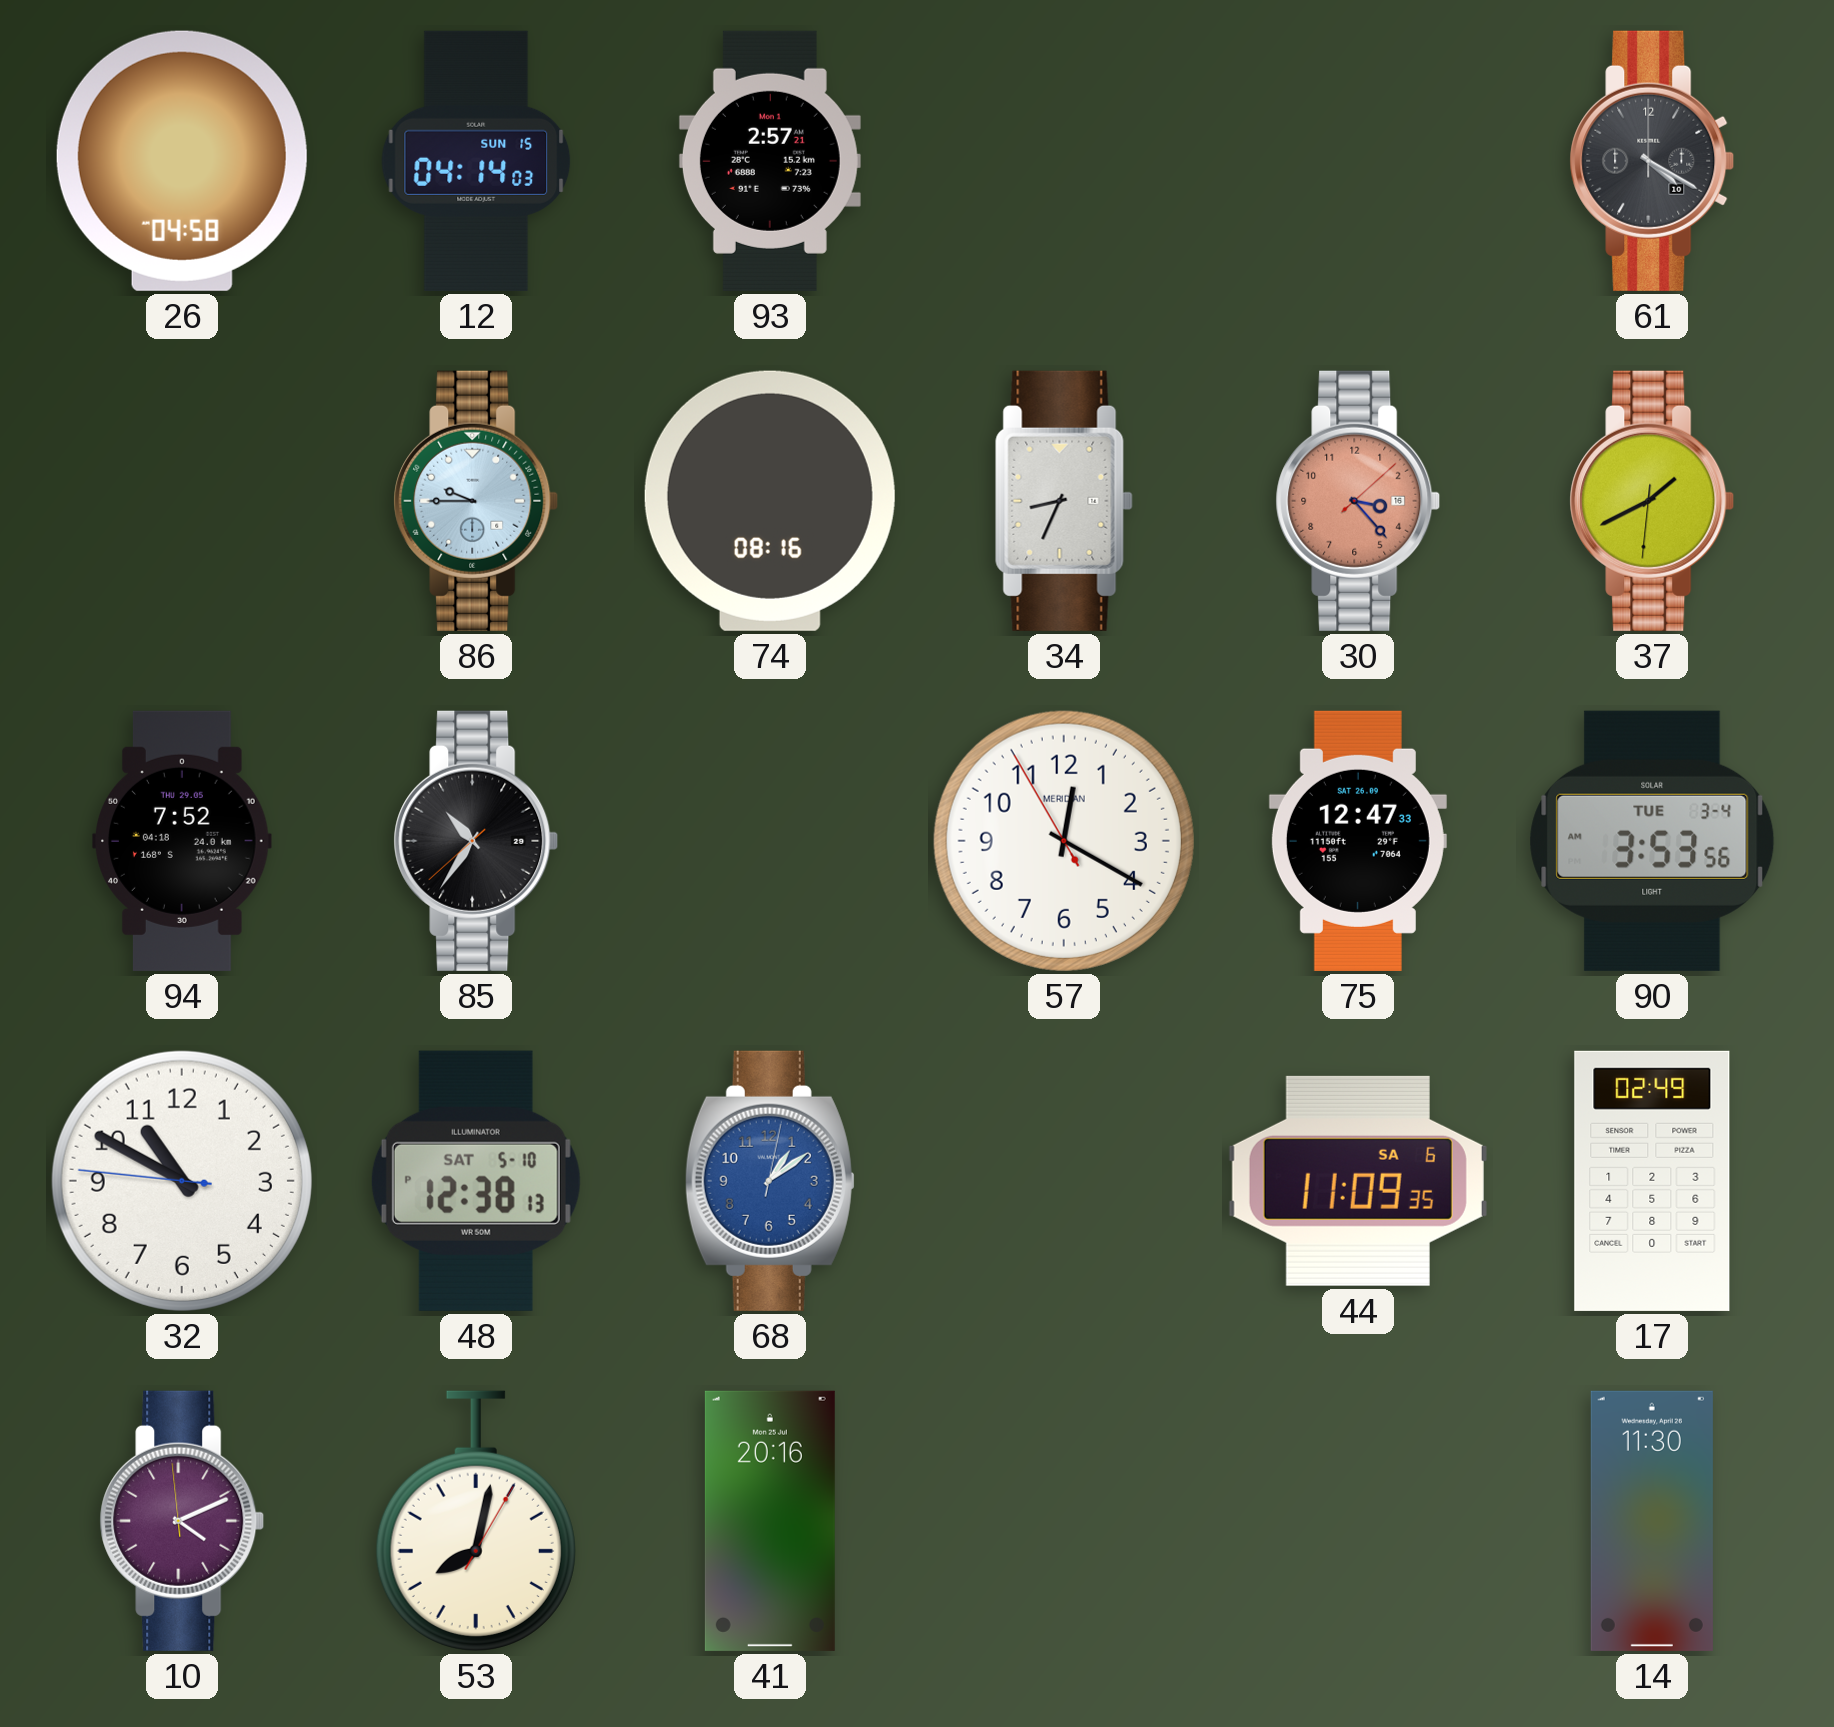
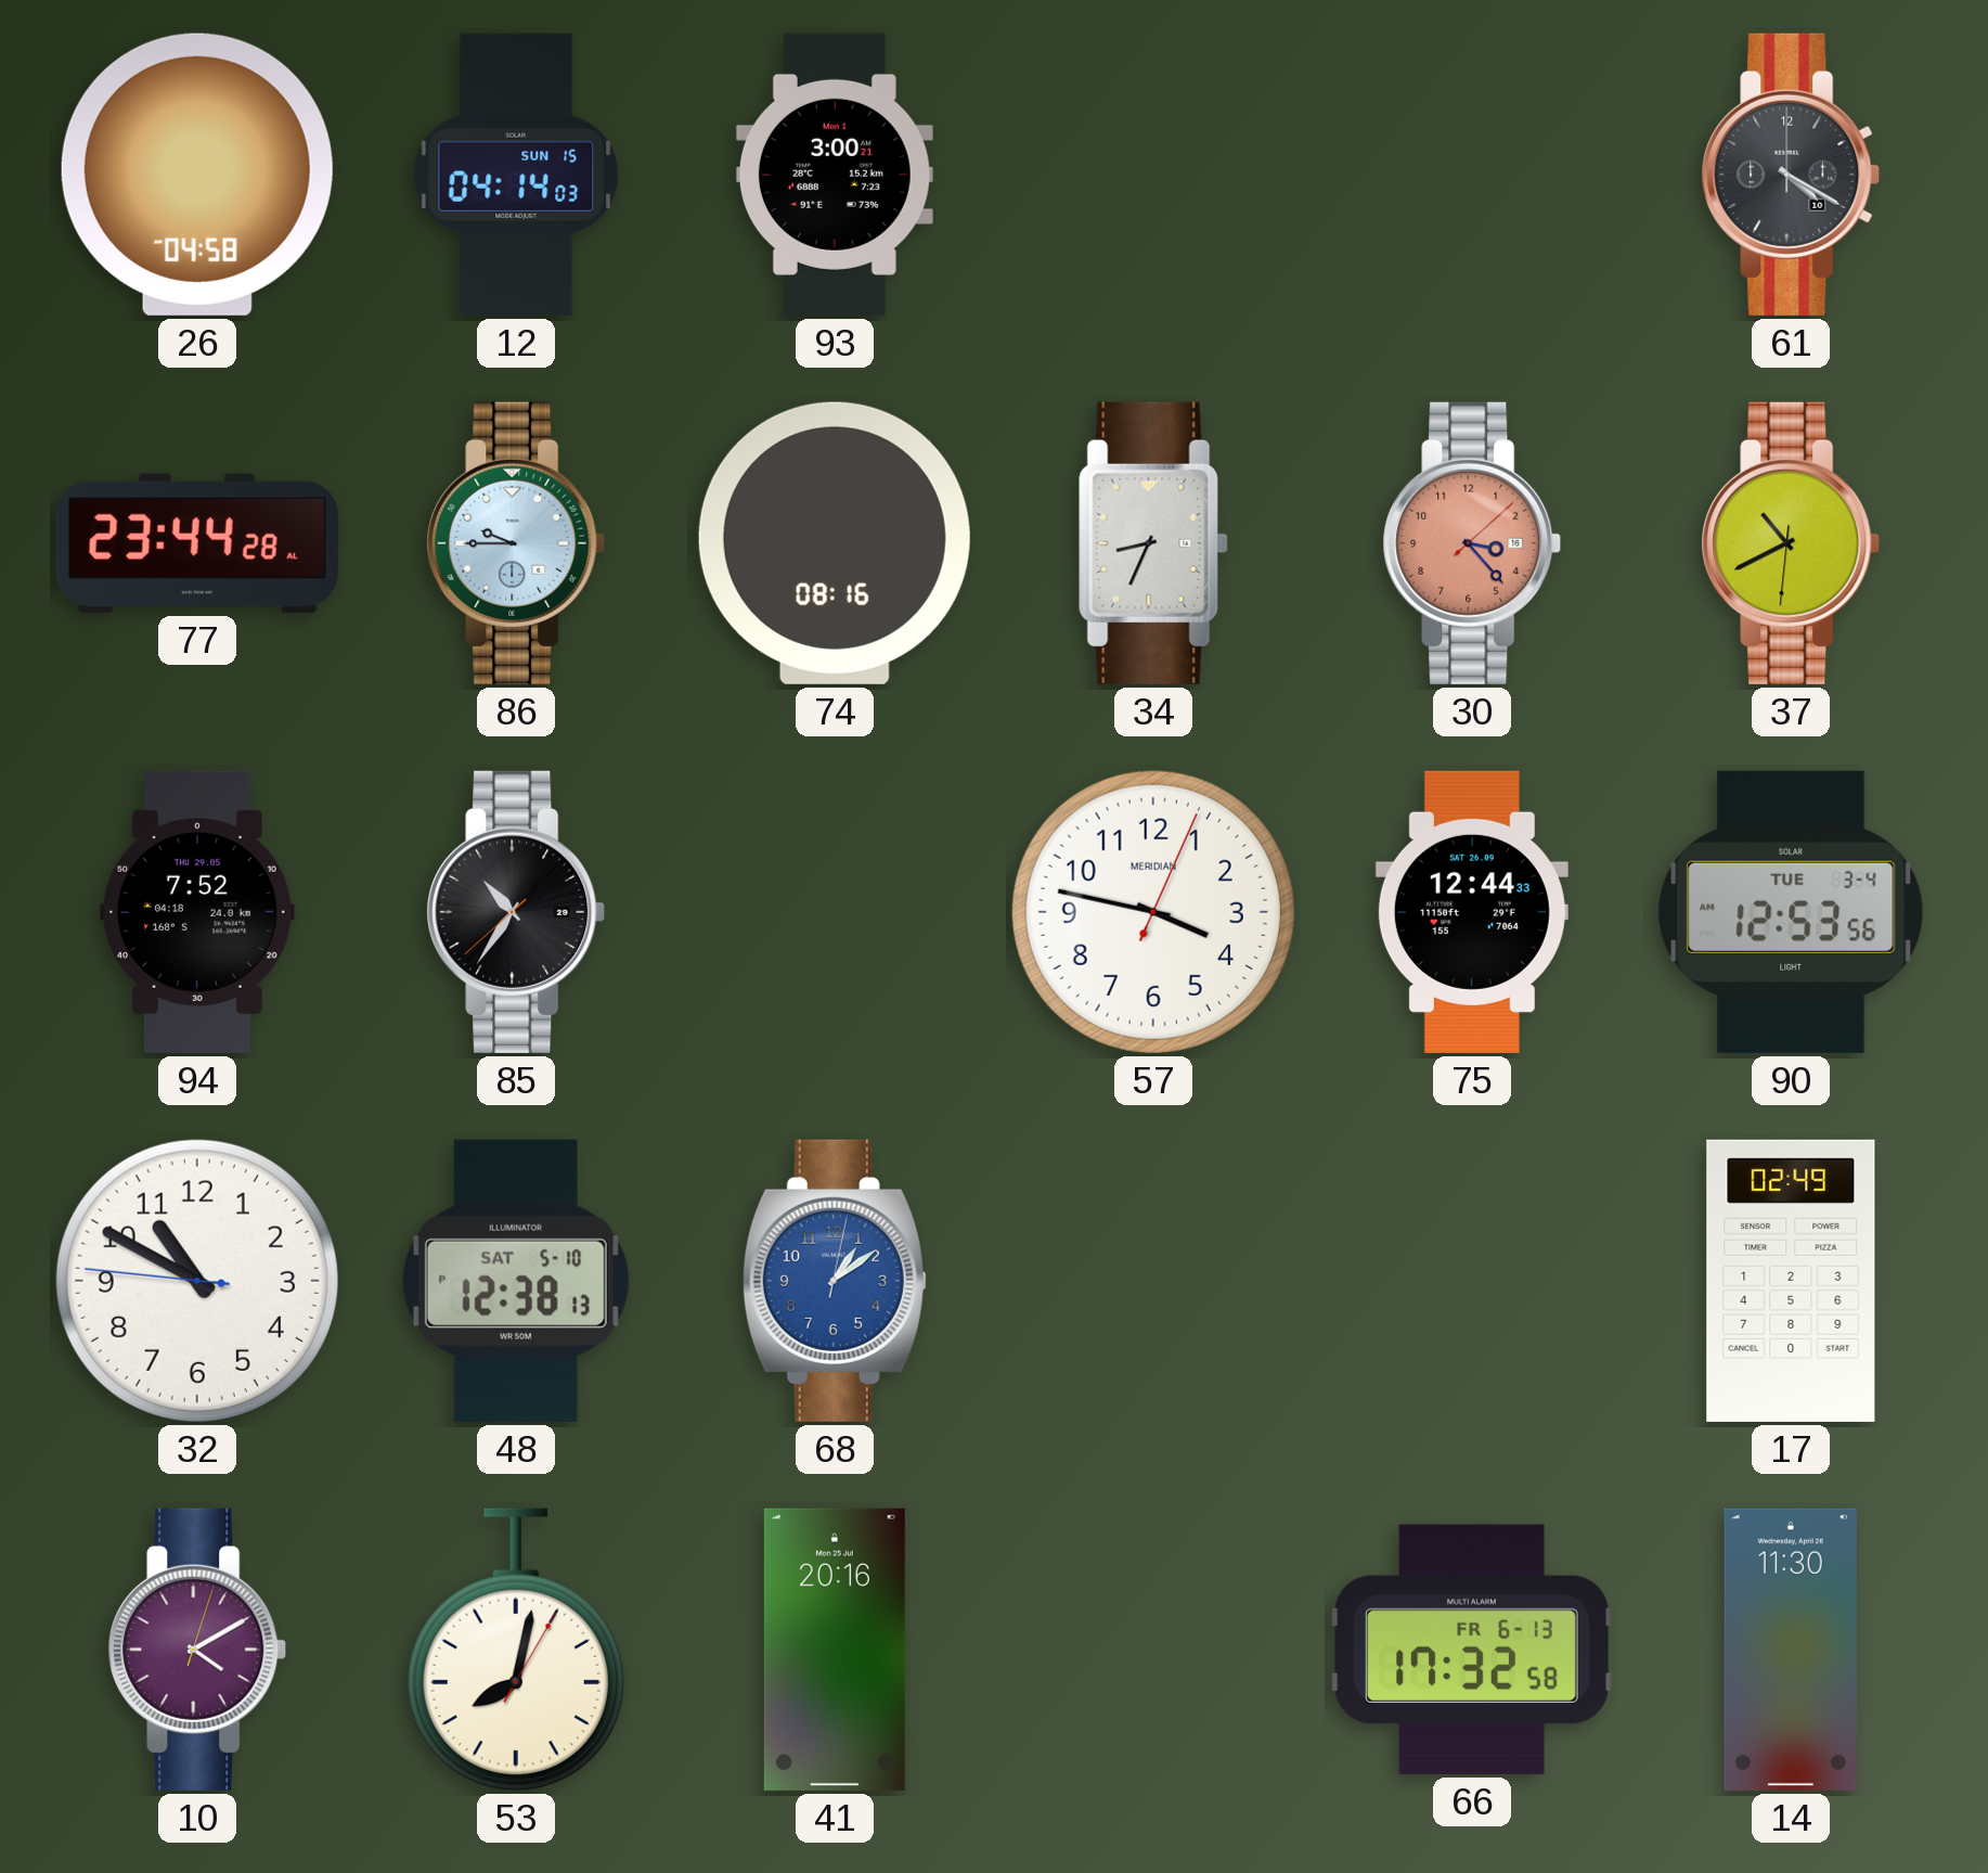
93: 2:57 -> 3:00
77: none -> 23:44
37: 1:40 -> 10:40
57: 12:19 -> 3:47
75: 12:47 -> 12:44
90: 3:53 -> 12:53
44: 11:09 -> none
10: 4:10:59 -> 4:10:03
66: none -> 17:32
